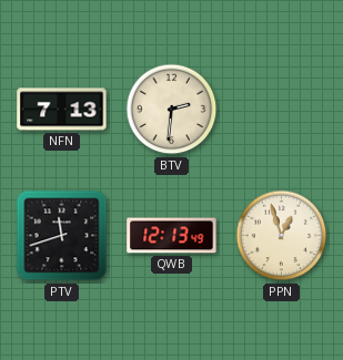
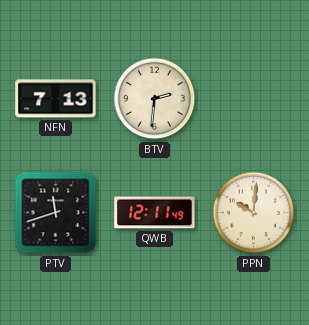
QWB: 12:13 -> 12:11
PPN: 12:57 -> 10:01
